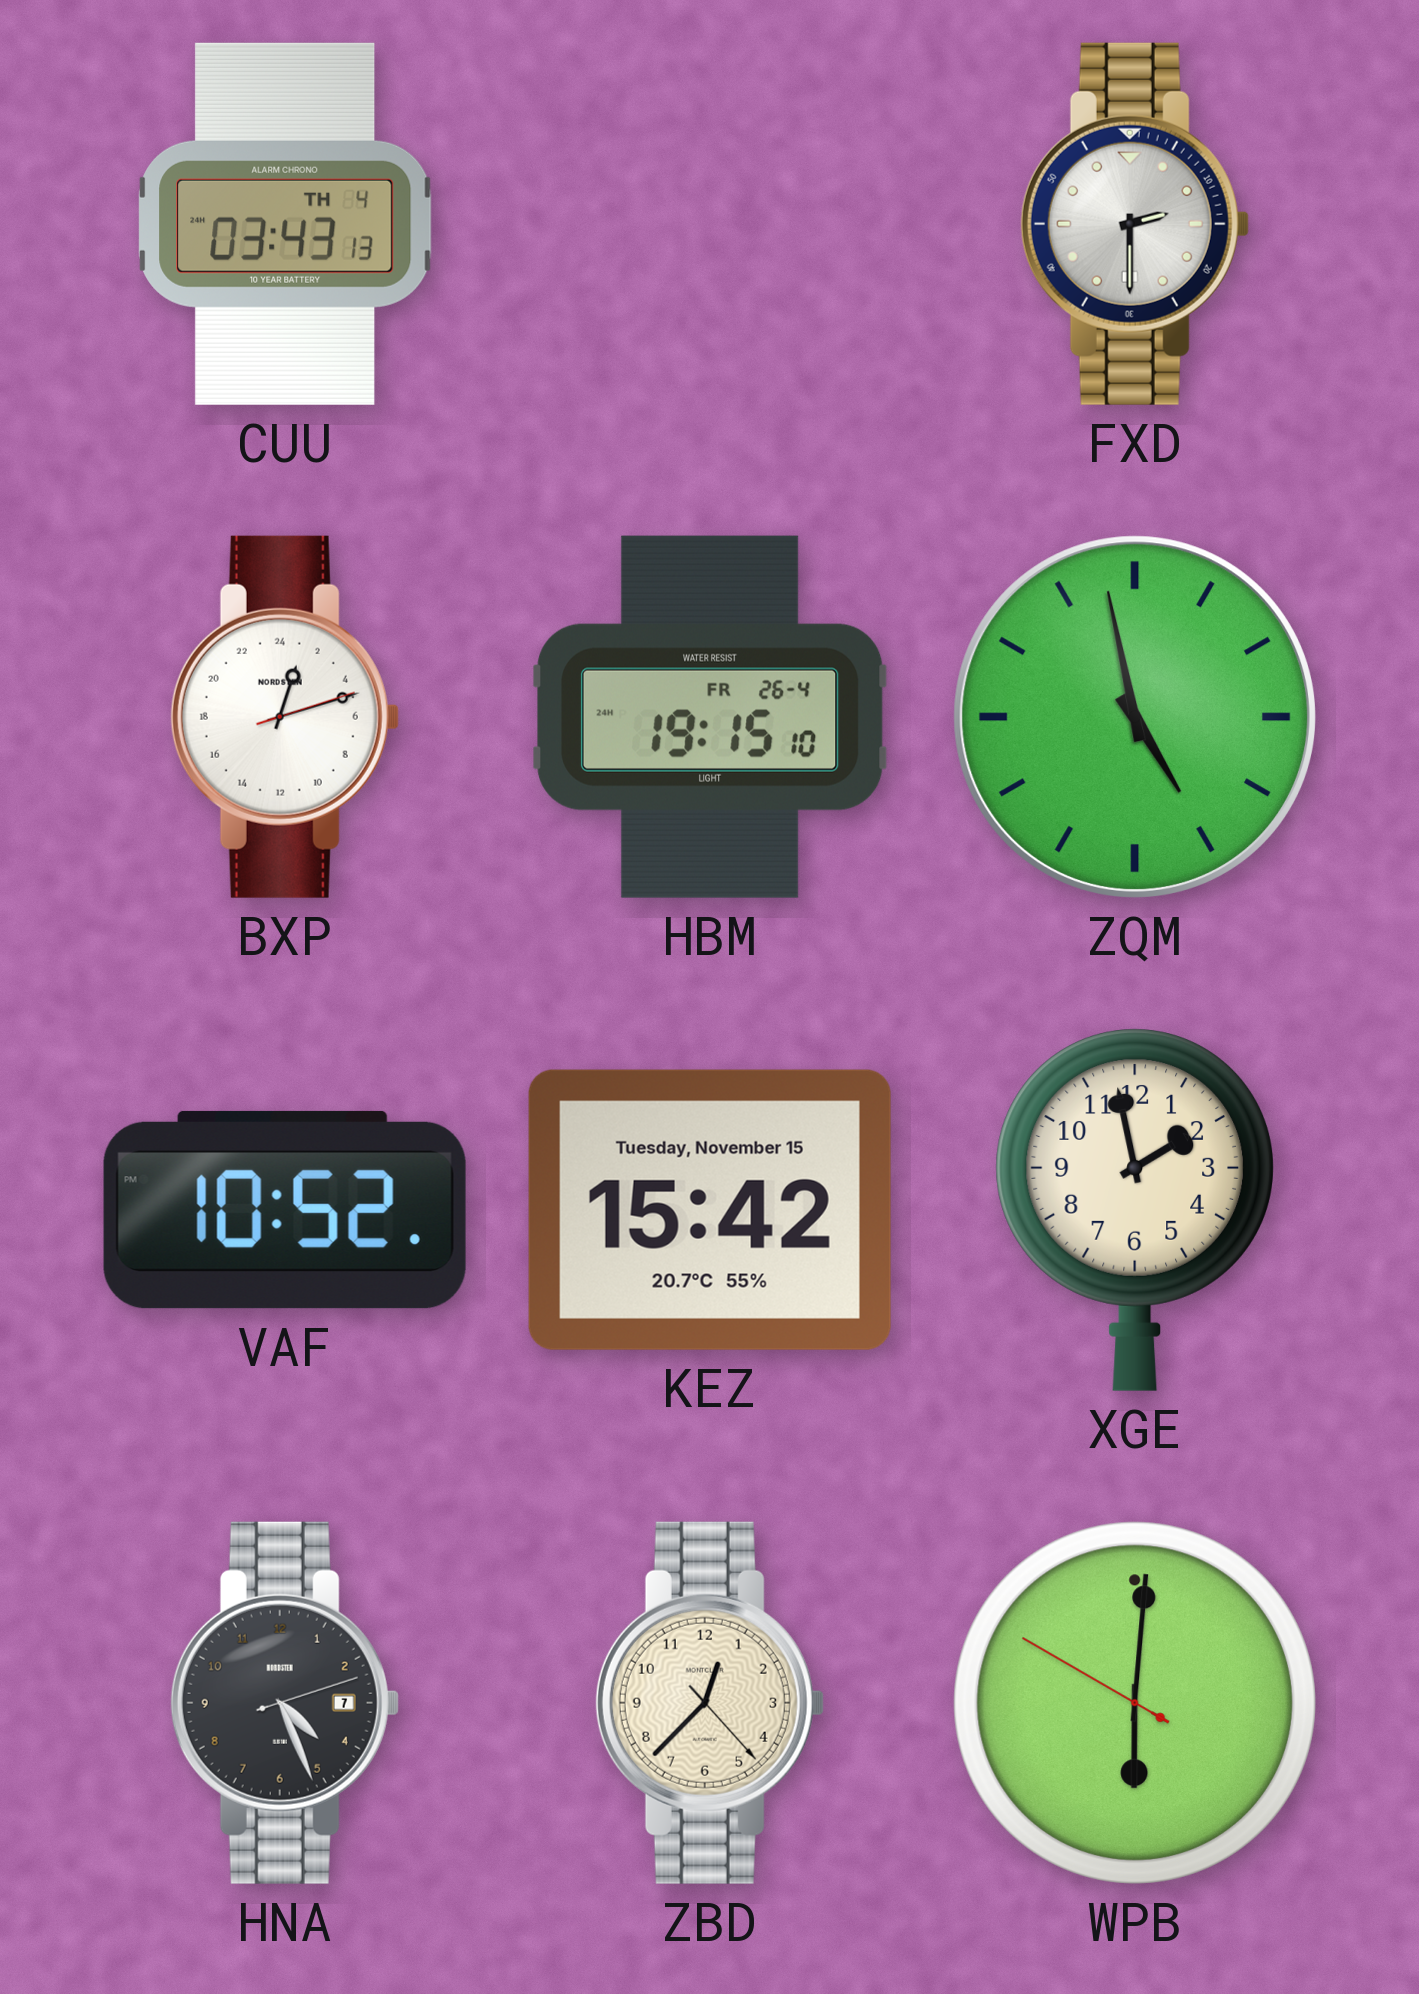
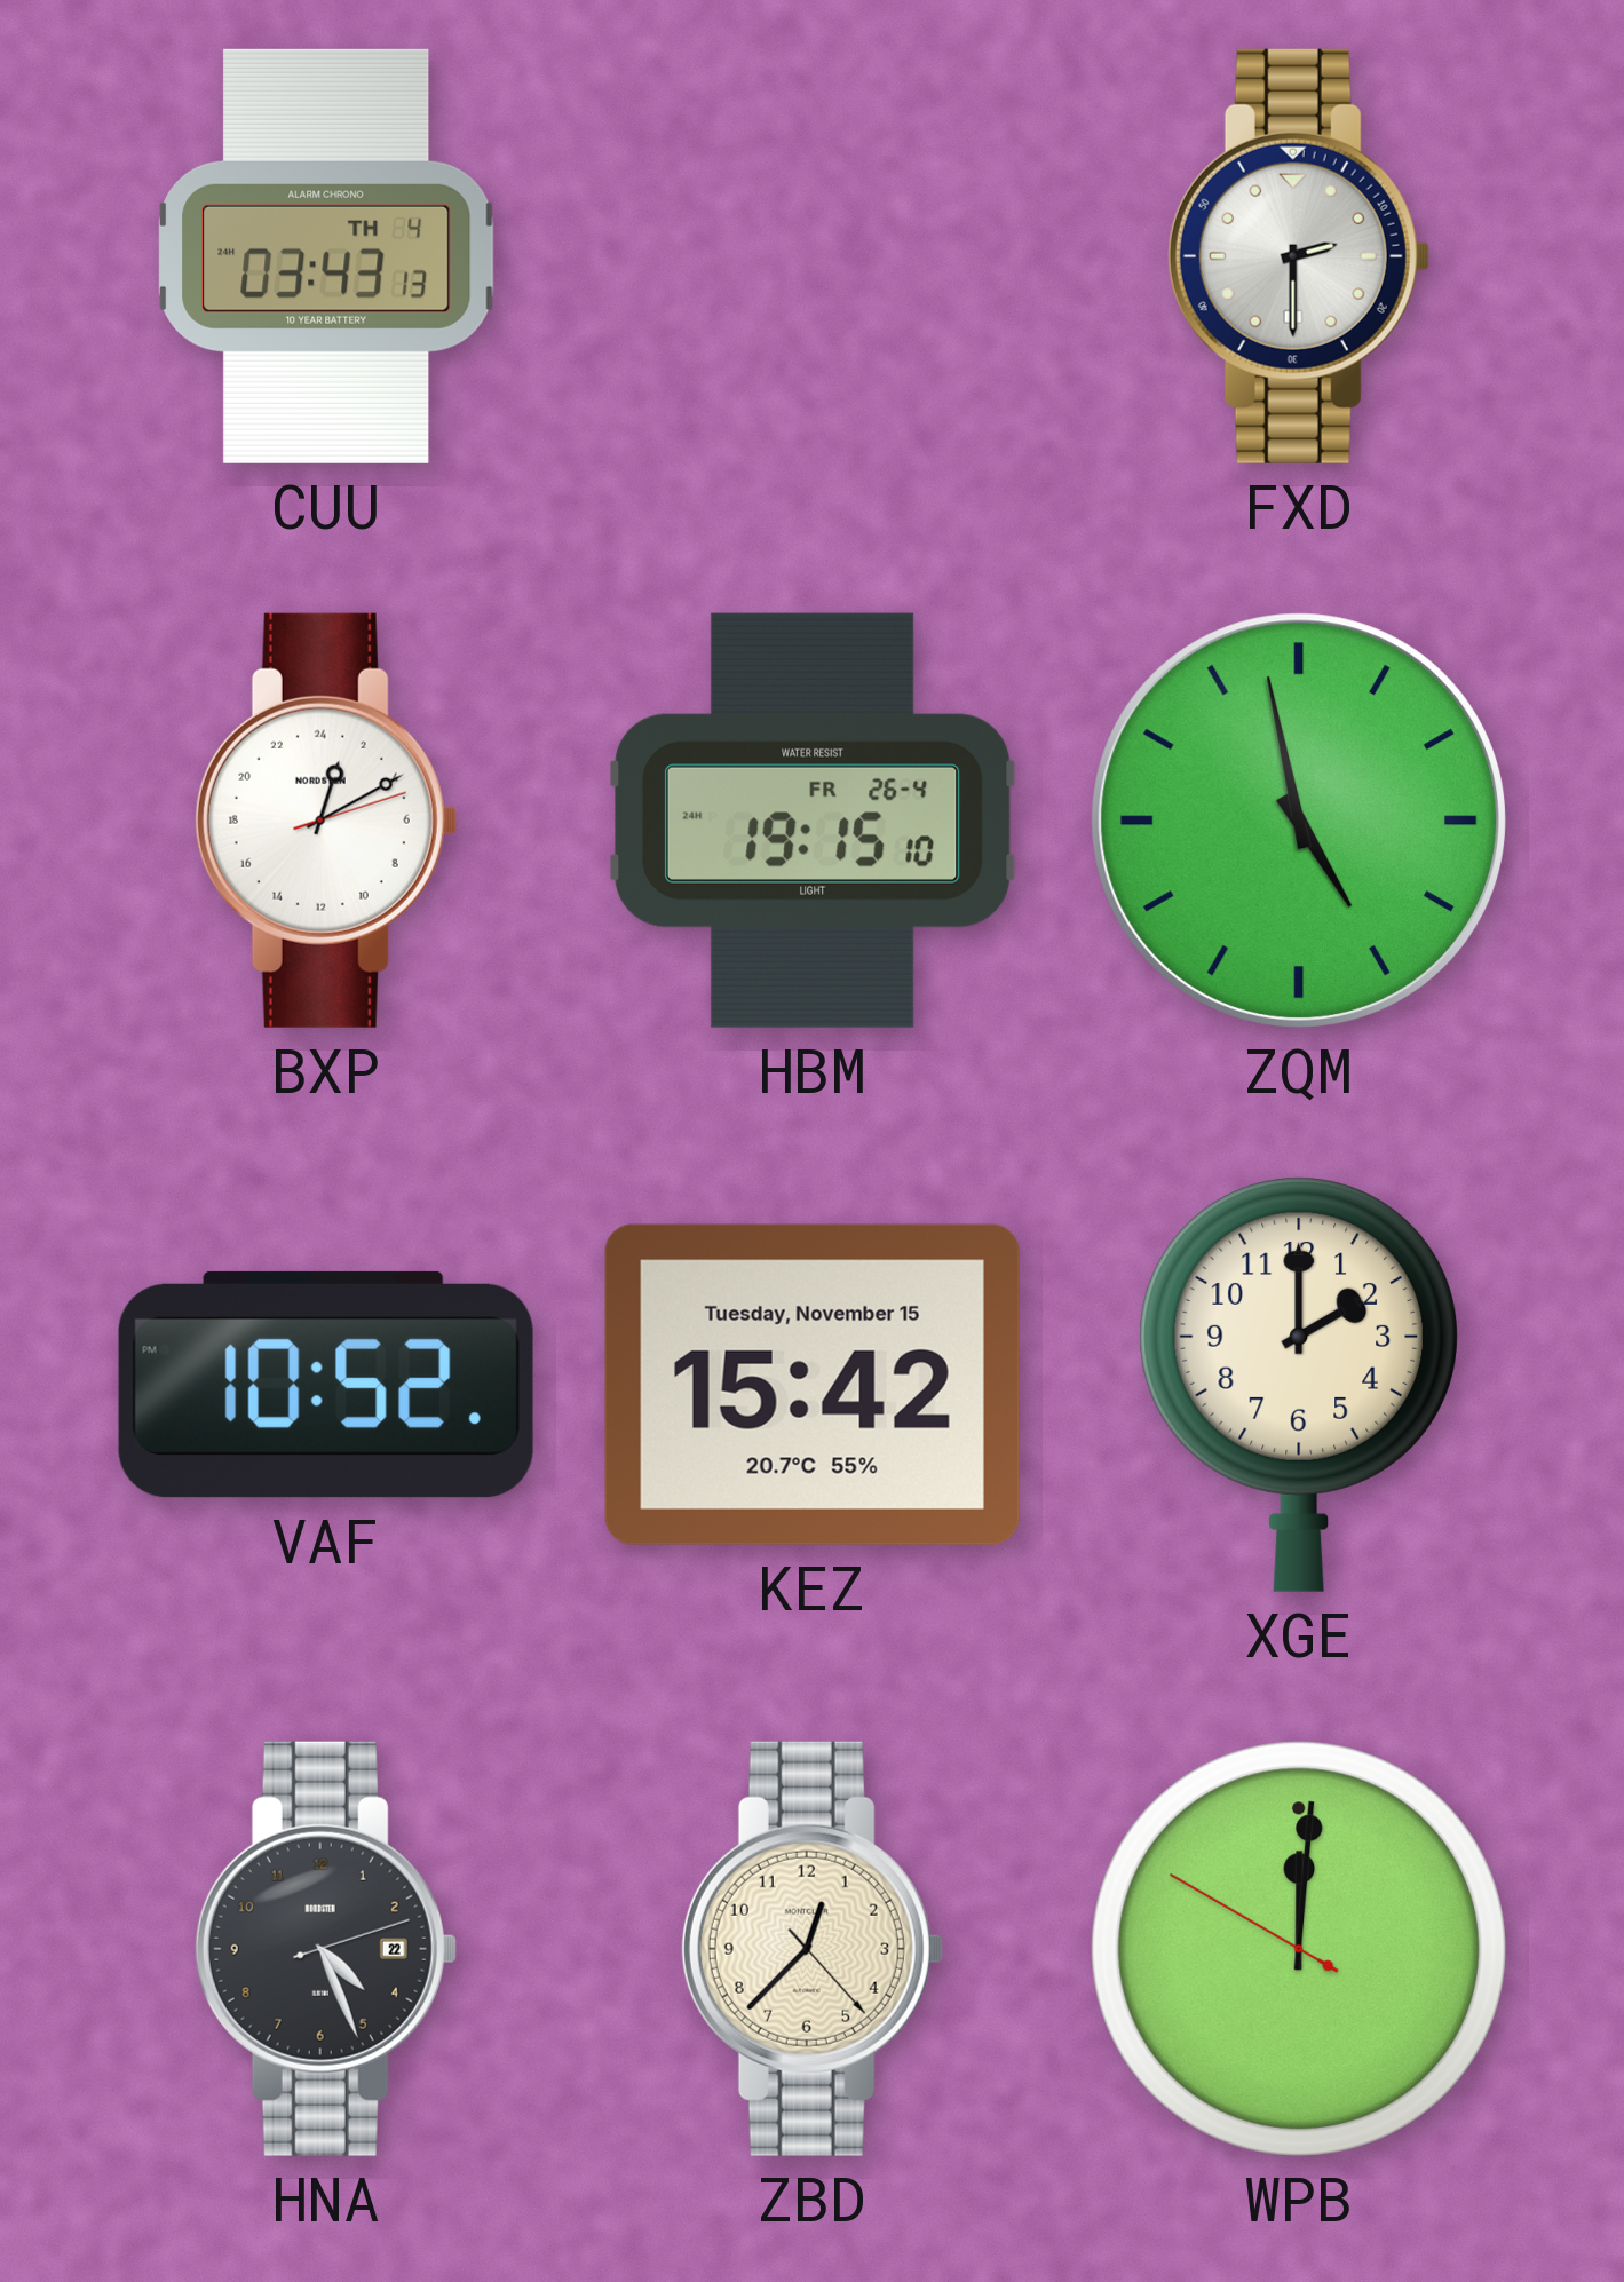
BXP: 1:12 -> 1:10
XGE: 1:58 -> 2:00
HNA date: 7 -> 22
WPB: 6:00 -> 12:00
